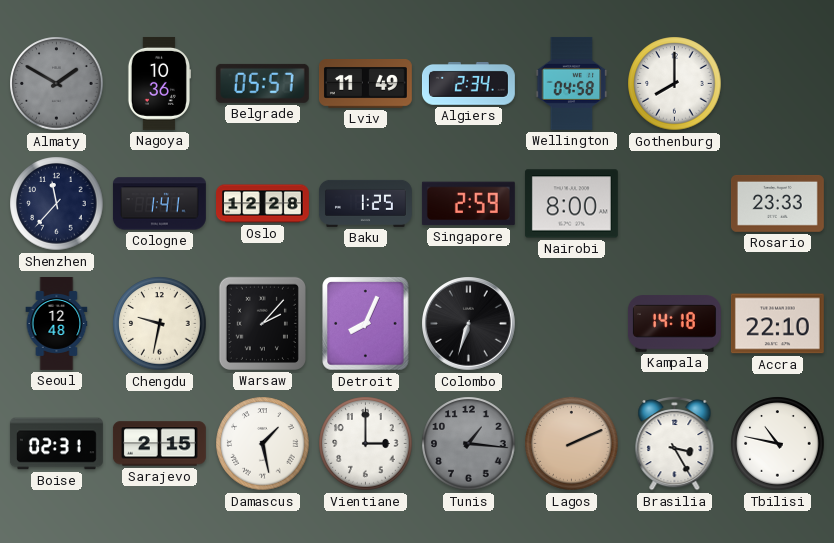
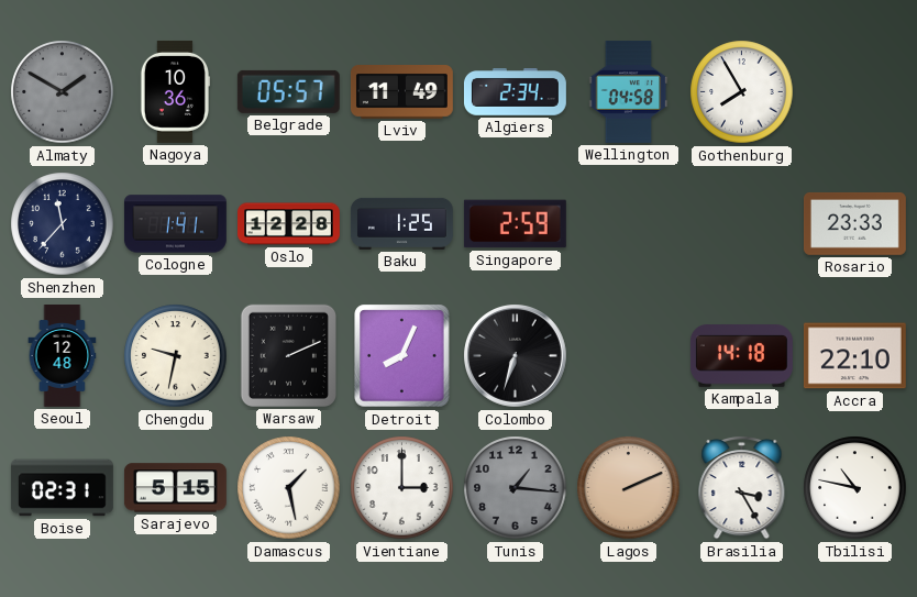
Gothenburg: 8:00 -> 7:55
Nairobi: 8:00 -> none
Warsaw: 2:07 -> 2:11
Sarajevo: 2:15 -> 5:15
